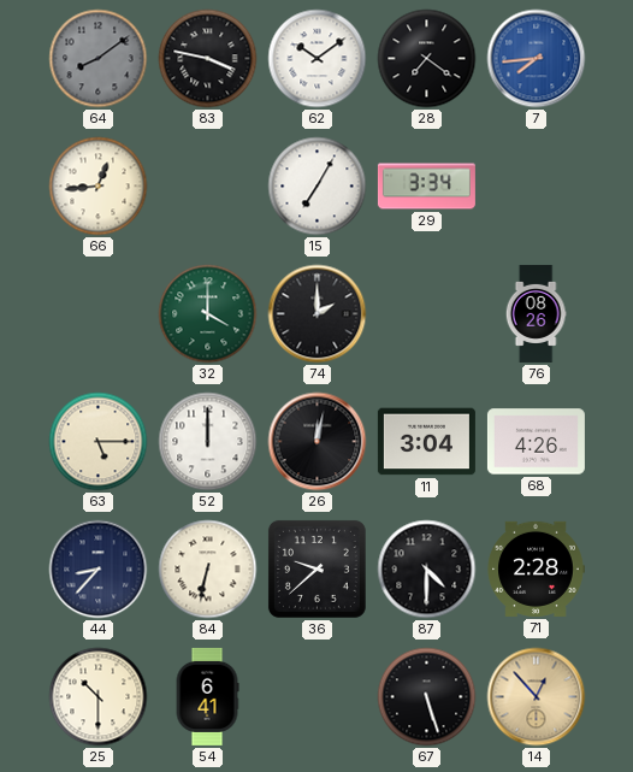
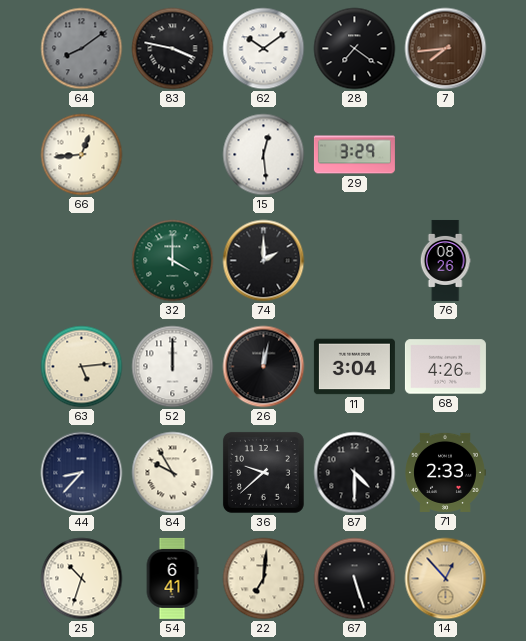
7 dial: blue -> brown
15: 7:05 -> 12:29
29: 3:34 -> 3:29
63: 5:15 -> 5:14
84: 6:32 -> 9:55
71: 2:28 -> 2:33
25: 10:30 -> 10:33
22: none -> 7:01
